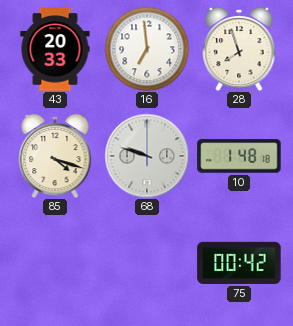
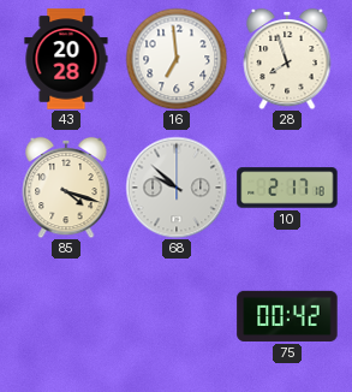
43: 20:33 -> 20:28
68: 9:48 -> 9:52
10: 1:48 -> 2:17
